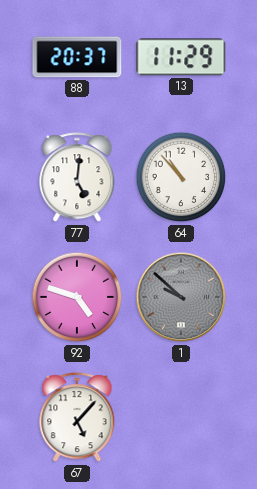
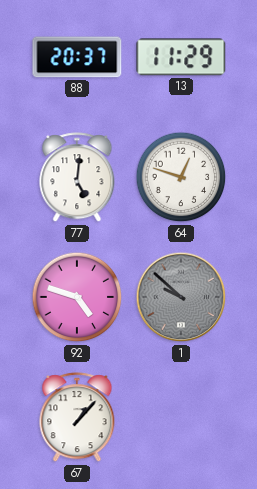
64: 10:53 -> 12:48
67: 5:07 -> 1:07
